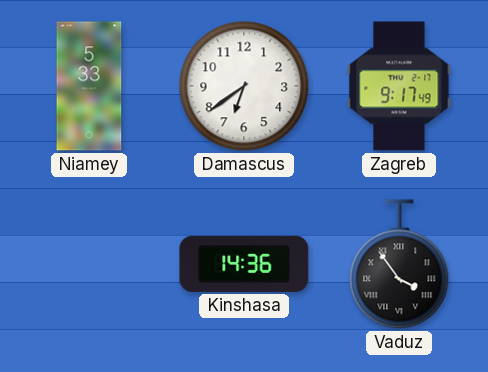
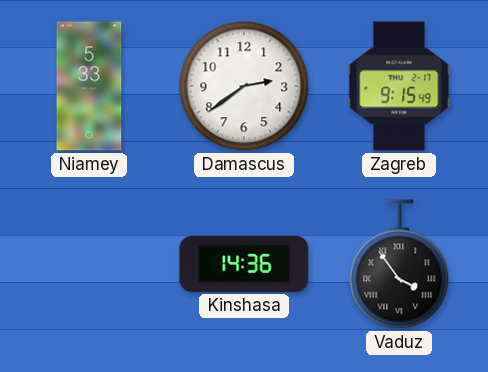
Damascus: 6:39 -> 2:39
Zagreb: 9:17 -> 9:15
